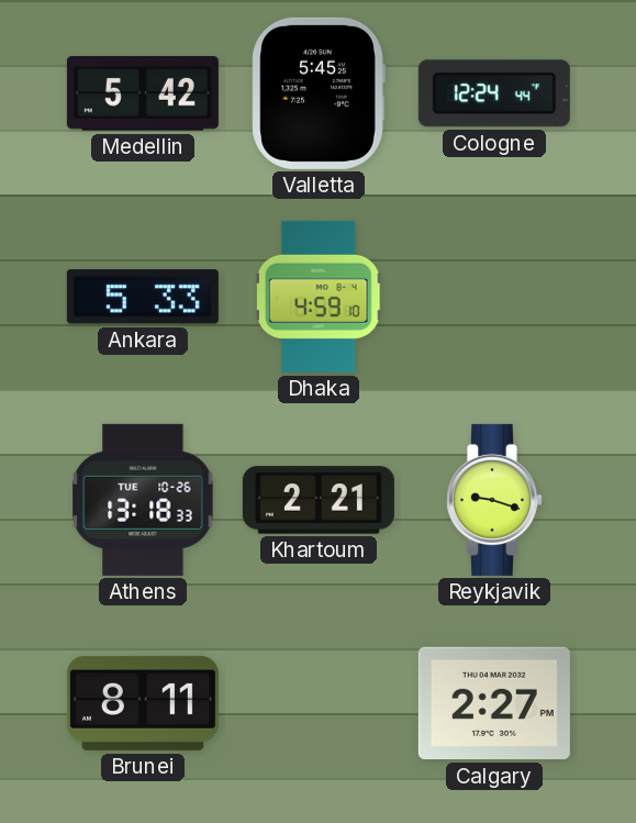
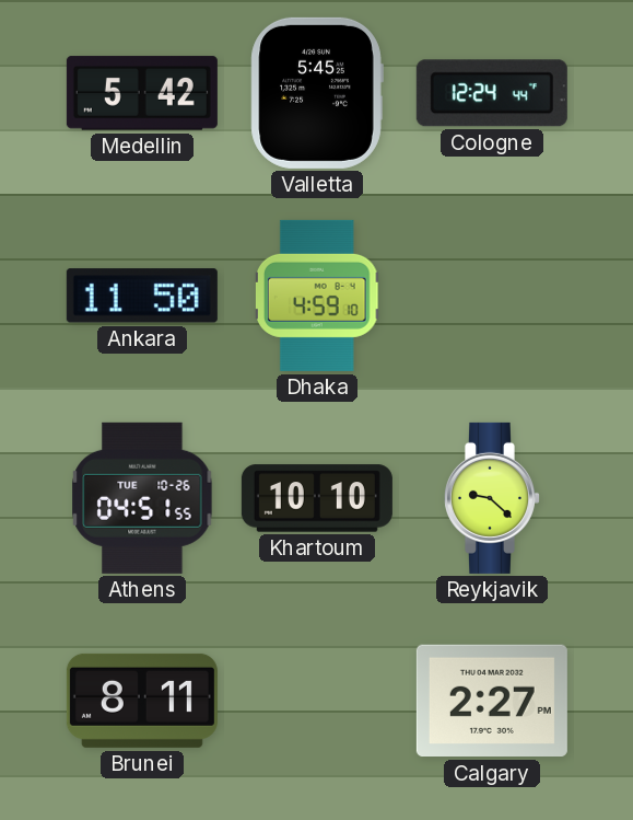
Ankara: 5:33 -> 11:50
Athens: 13:18 -> 04:51
Khartoum: 2:21 -> 10:10
Reykjavik: 9:18 -> 9:22
